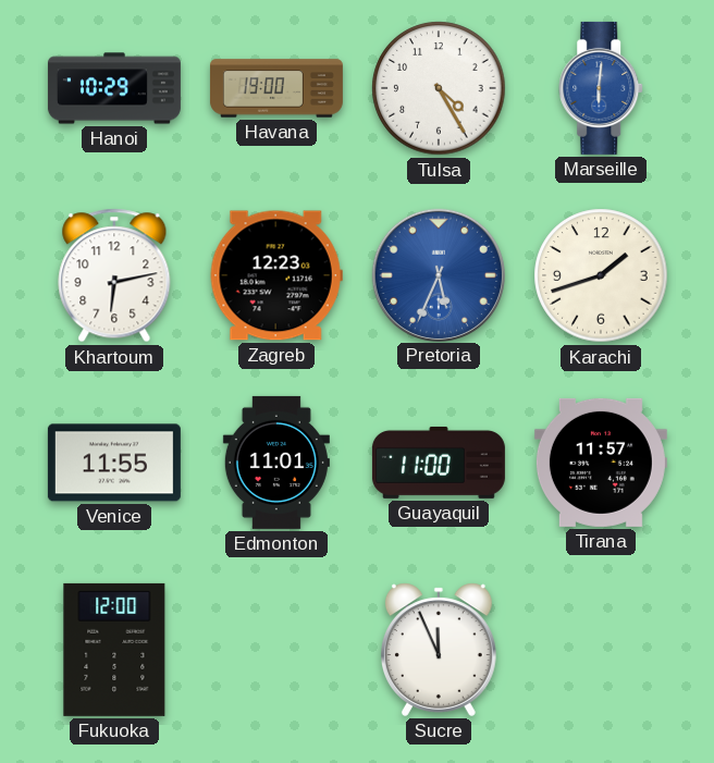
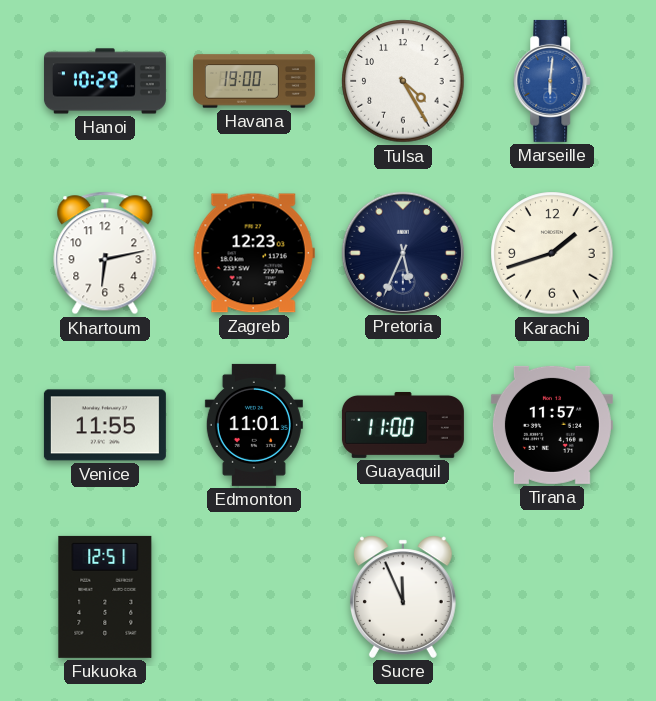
Pretoria dial: blue -> navy
Fukuoka: 12:00 -> 12:51
